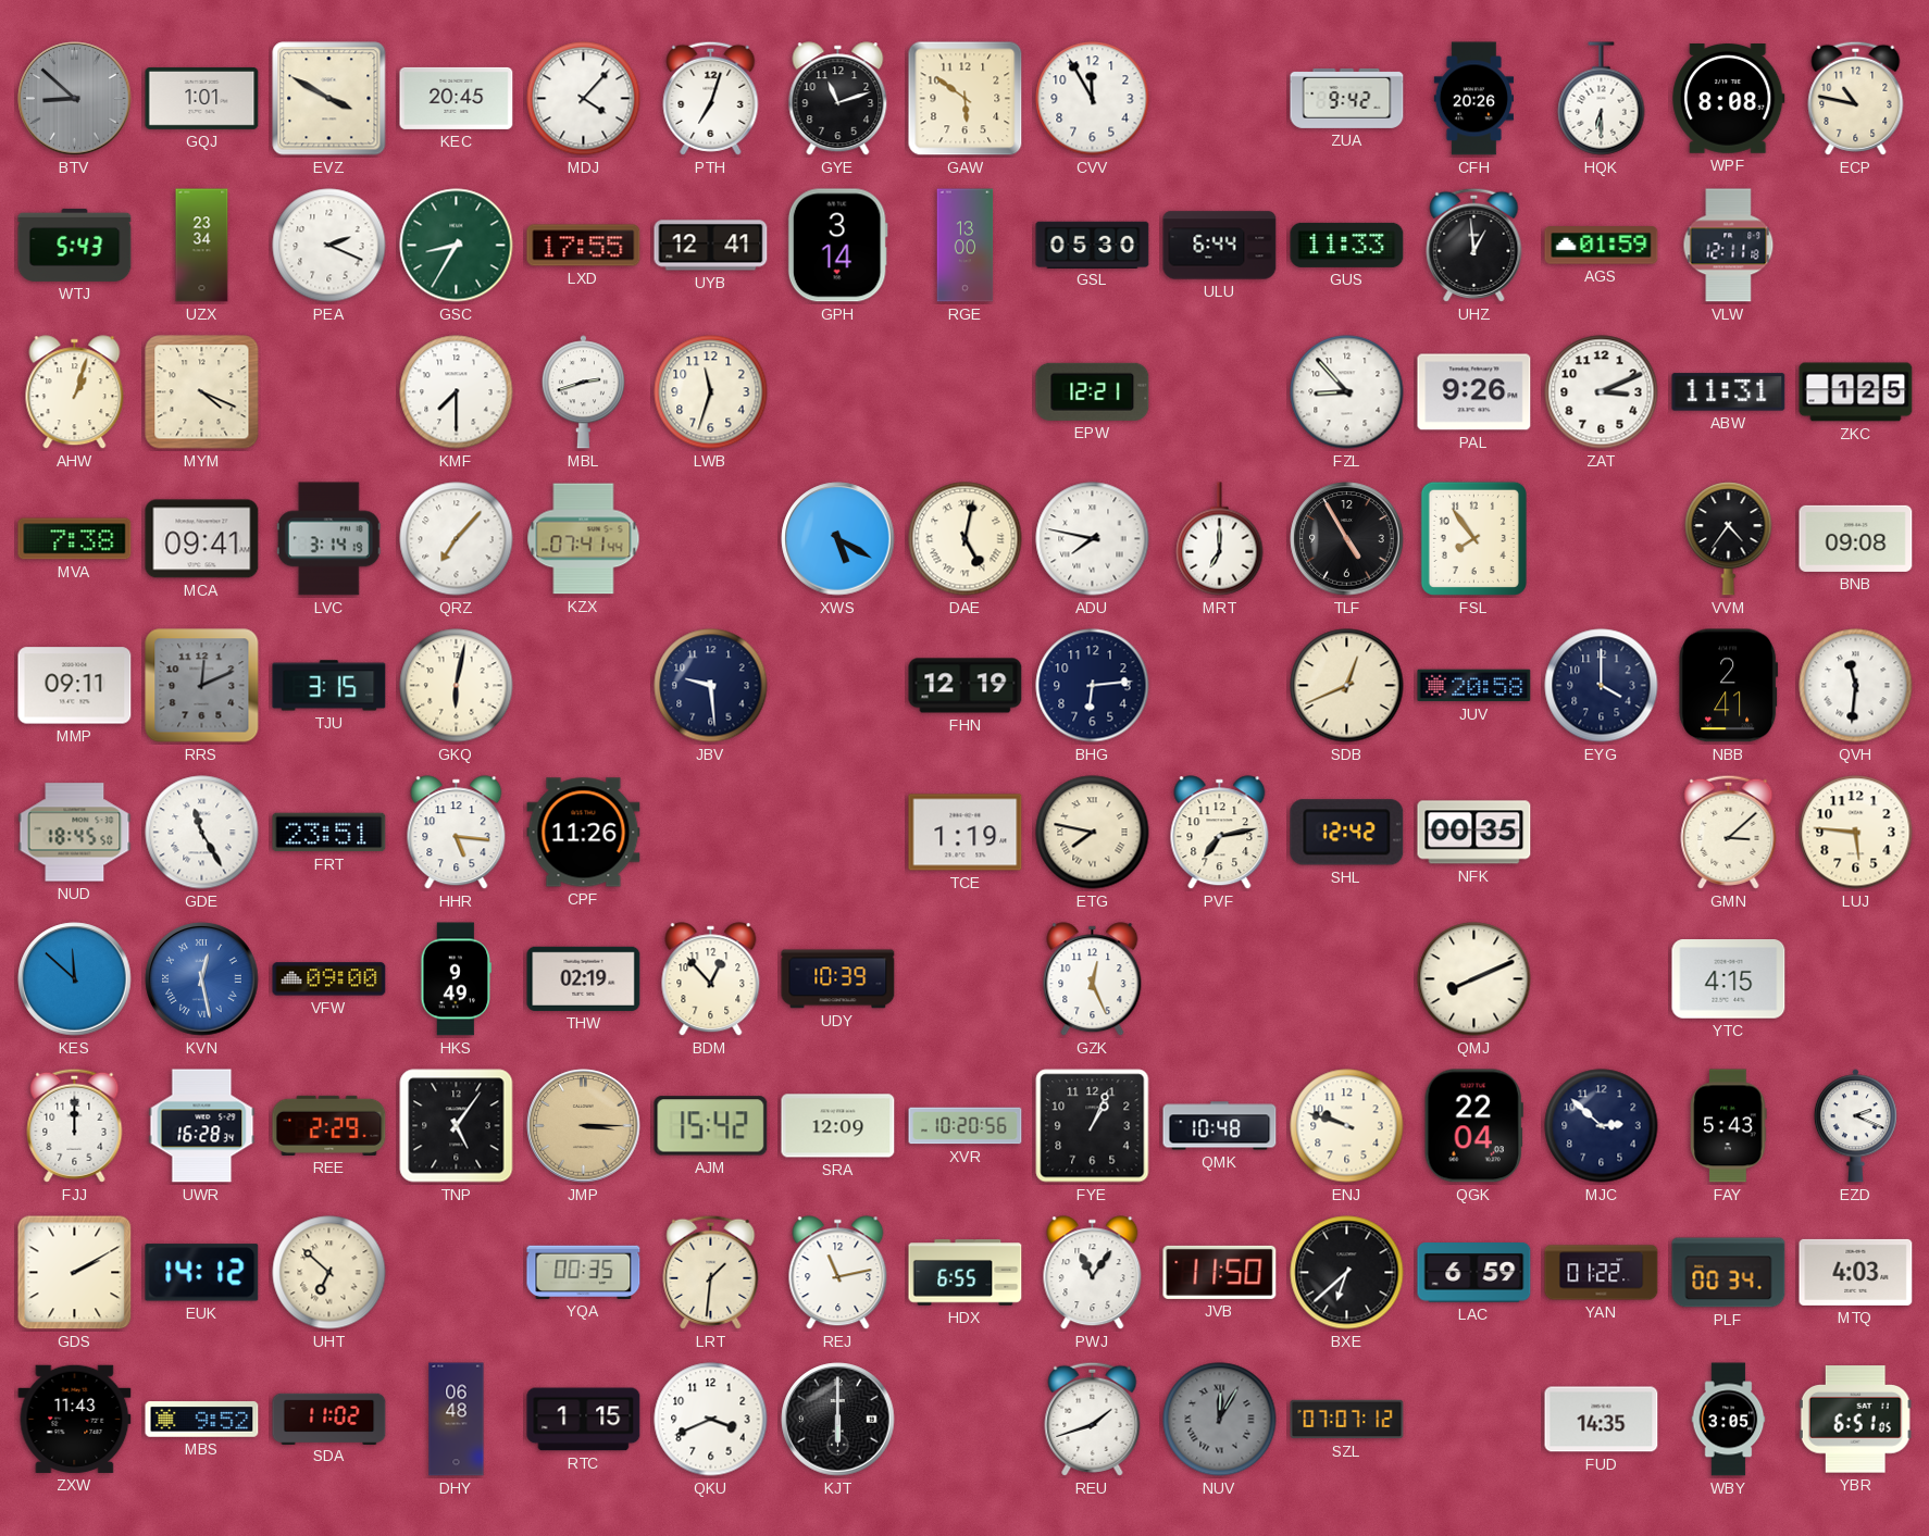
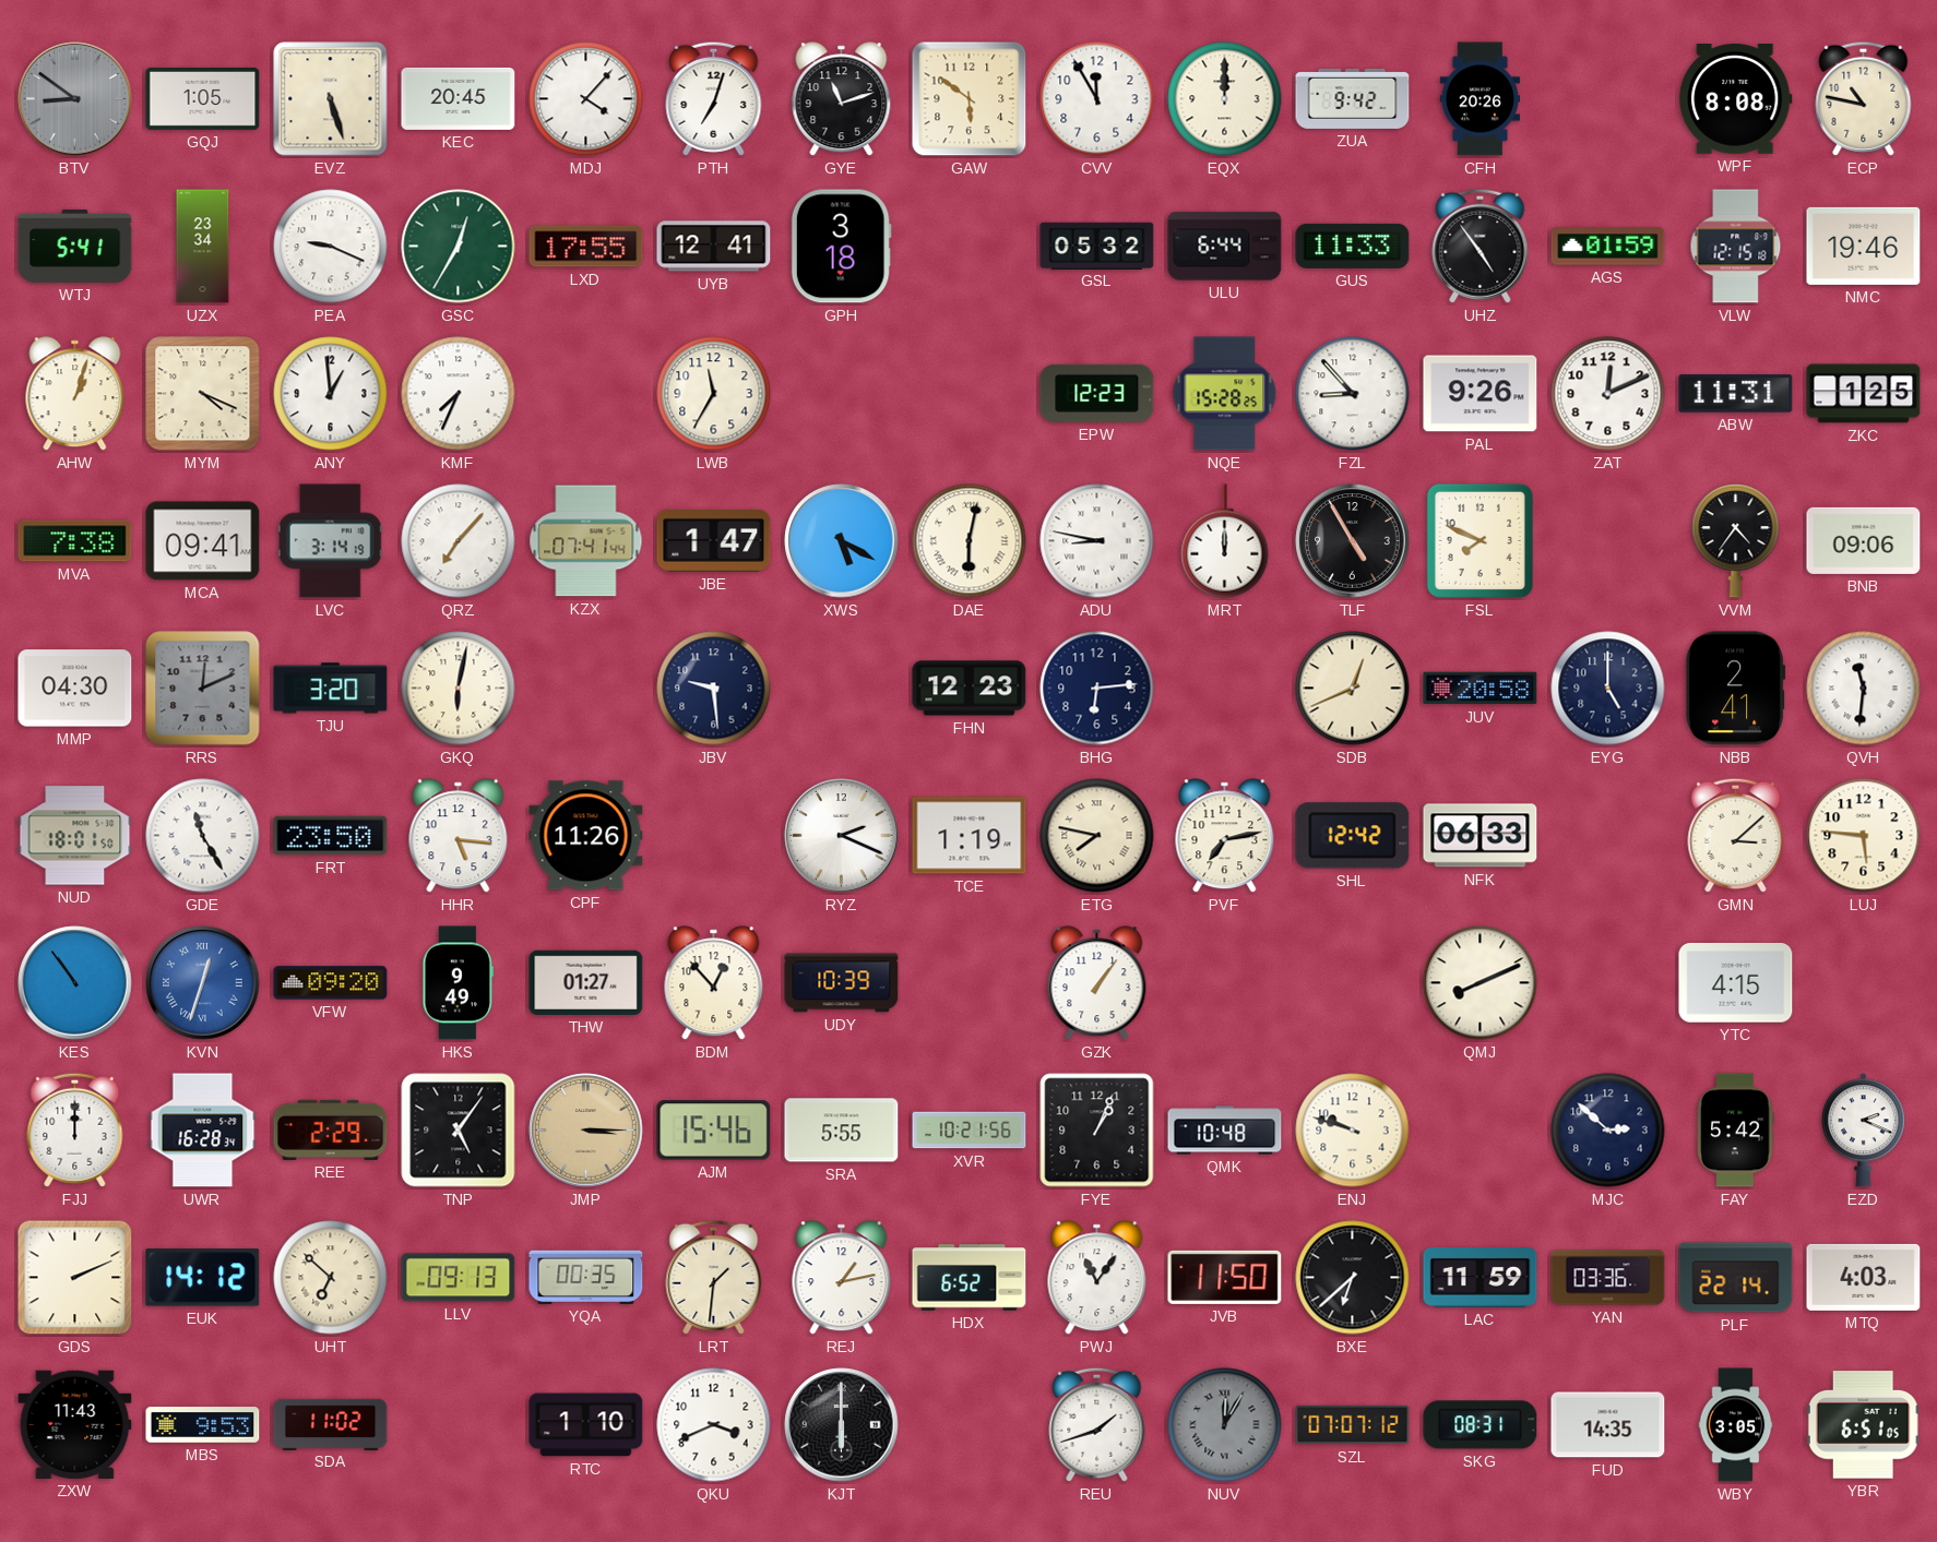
BTV: 8:52 -> 8:51
GQJ: 1:01 -> 1:05
EVZ: 3:50 -> 5:27
EQX: none -> 12:00
HQK: 6:30 -> none
WTJ: 5:43 -> 5:41
PEA: 2:19 -> 9:19
GSC: 8:35 -> 12:35
GPH: 3:14 -> 3:18
RGE: 13:00 -> none
GSL: 05:30 -> 05:32
UHZ: 12:59 -> 4:54
VLW: 12:11 -> 12:15
NMC: none -> 19:46
ANY: none -> 12:59
KMF: 7:30 -> 7:34
MBL: 2:42 -> none
LWB: 11:33 -> 11:35
EPW: 12:21 -> 12:23
NQE: none -> 15:28
ZAT: 3:11 -> 12:11
JBE: none -> 1:47
DAE: 5:02 -> 6:02
ADU: 7:47 -> 8:47
MRT: 7:00 -> 12:00
FSL: 7:54 -> 7:49
BNB: 09:08 -> 09:06
MMP: 09:11 -> 04:30
TJU: 3:15 -> 3:20
FHN: 12:19 -> 12:23
EYG: 4:00 -> 5:00
NUD: 18:45 -> 18:01
FRT: 23:51 -> 23:50
RYZ: none -> 2:19
NFK: 00:35 -> 06:33
KES: 11:52 -> 10:54
KVN: 12:28 -> 12:33
VFW: 09:00 -> 09:20
THW: 02:19 -> 01:27
GZK: 12:26 -> 1:06
AJM: 15:42 -> 15:46
SRA: 12:09 -> 5:55
XVR: 10:20 -> 10:21
QGK: 22:04 -> none
FAY: 5:43 -> 5:42
GDS: 2:10 -> 2:11
LLV: none -> 09:13
REJ: 11:13 -> 1:13
HDX: 6:55 -> 6:52
LAC: 6:59 -> 11:59
YAN: 01:22 -> 03:36
PLF: 00:34 -> 22:14
MBS: 9:52 -> 9:53
DHY: 06:48 -> none
RTC: 1:15 -> 1:10
SKG: none -> 08:31
